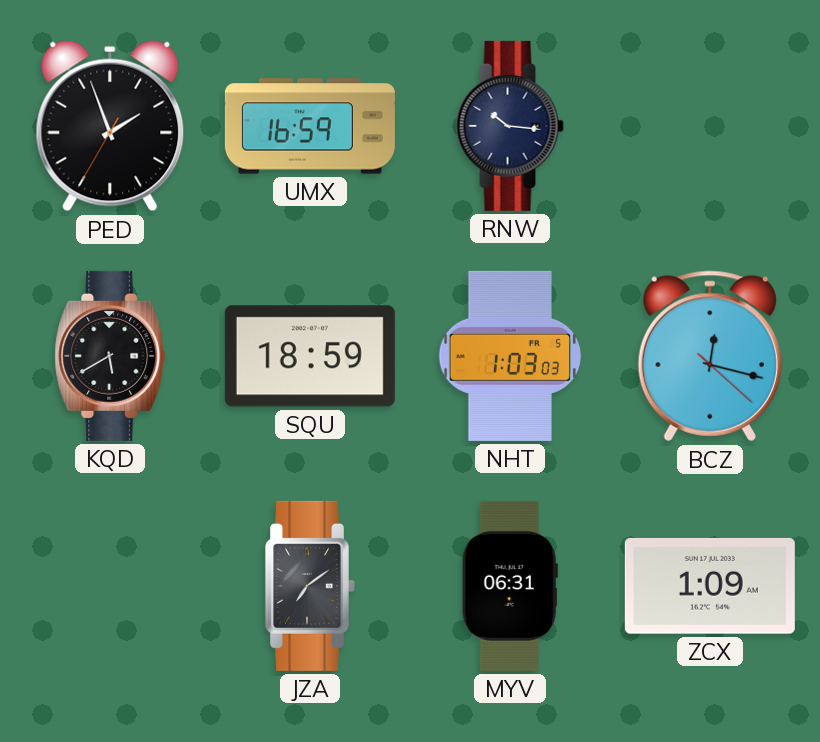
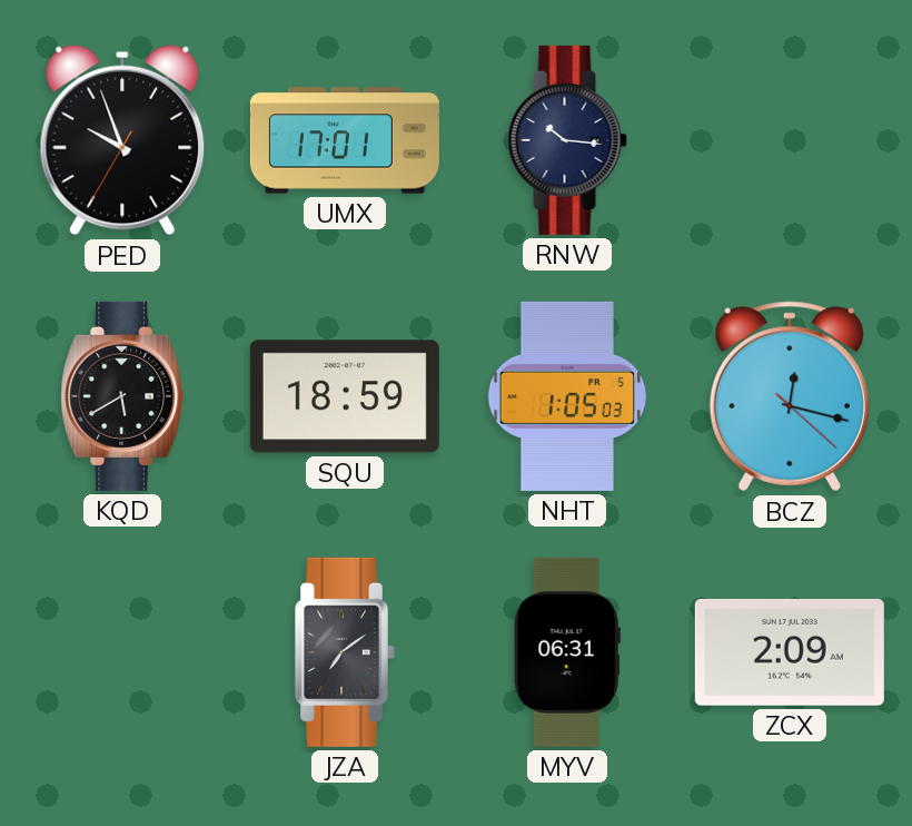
PED: 1:56 -> 9:56
UMX: 16:59 -> 17:01
NHT: 1:03 -> 1:05
ZCX: 1:09 -> 2:09
